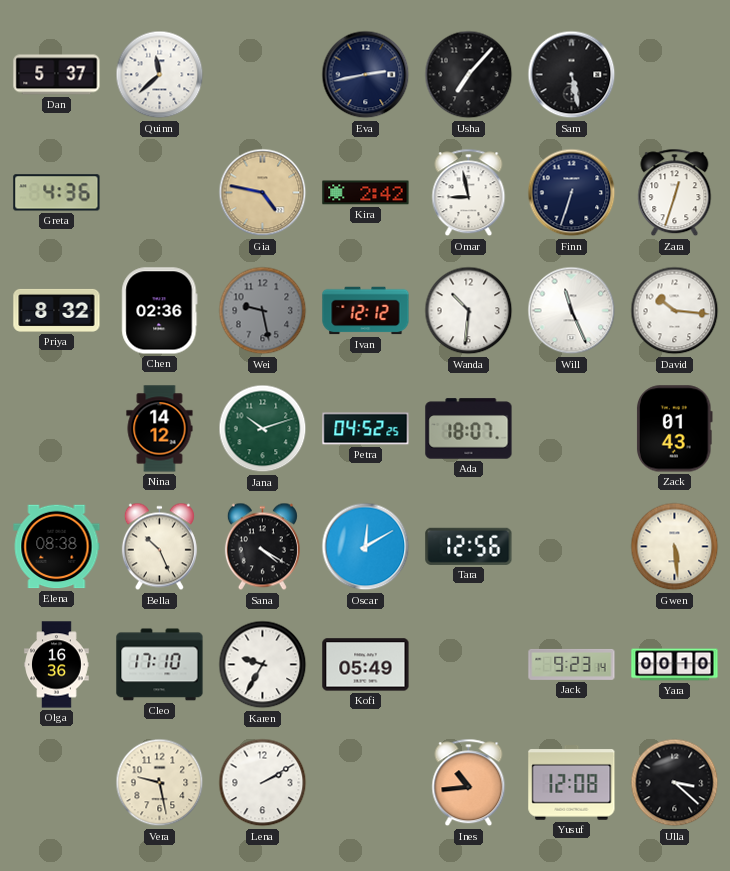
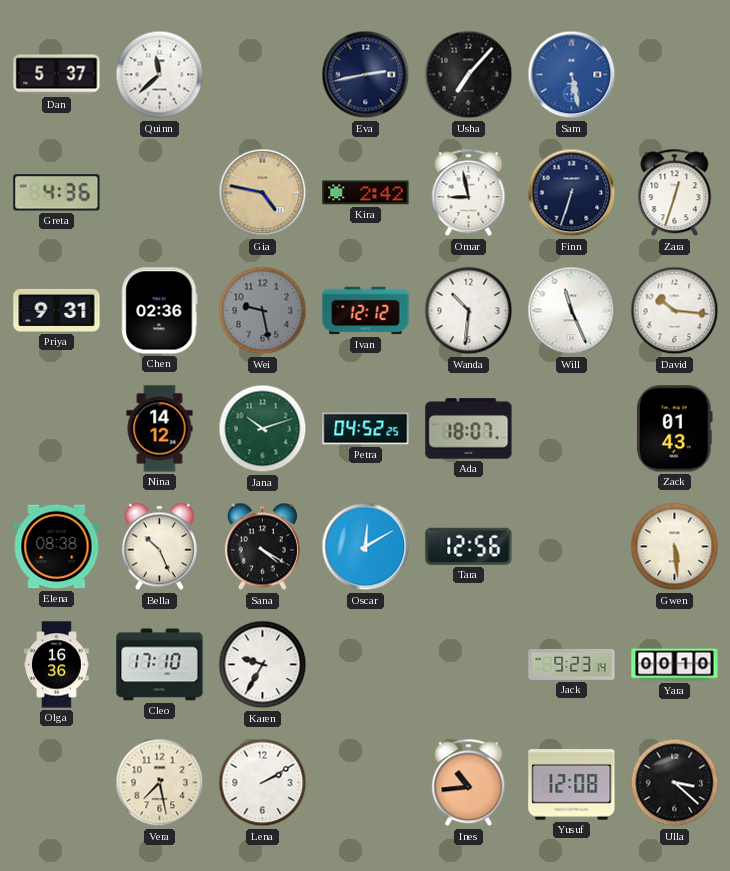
Sam dial: black -> blue
Priya: 8:32 -> 9:31
Kofi: 05:49 -> none
Vera: 9:28 -> 7:28
